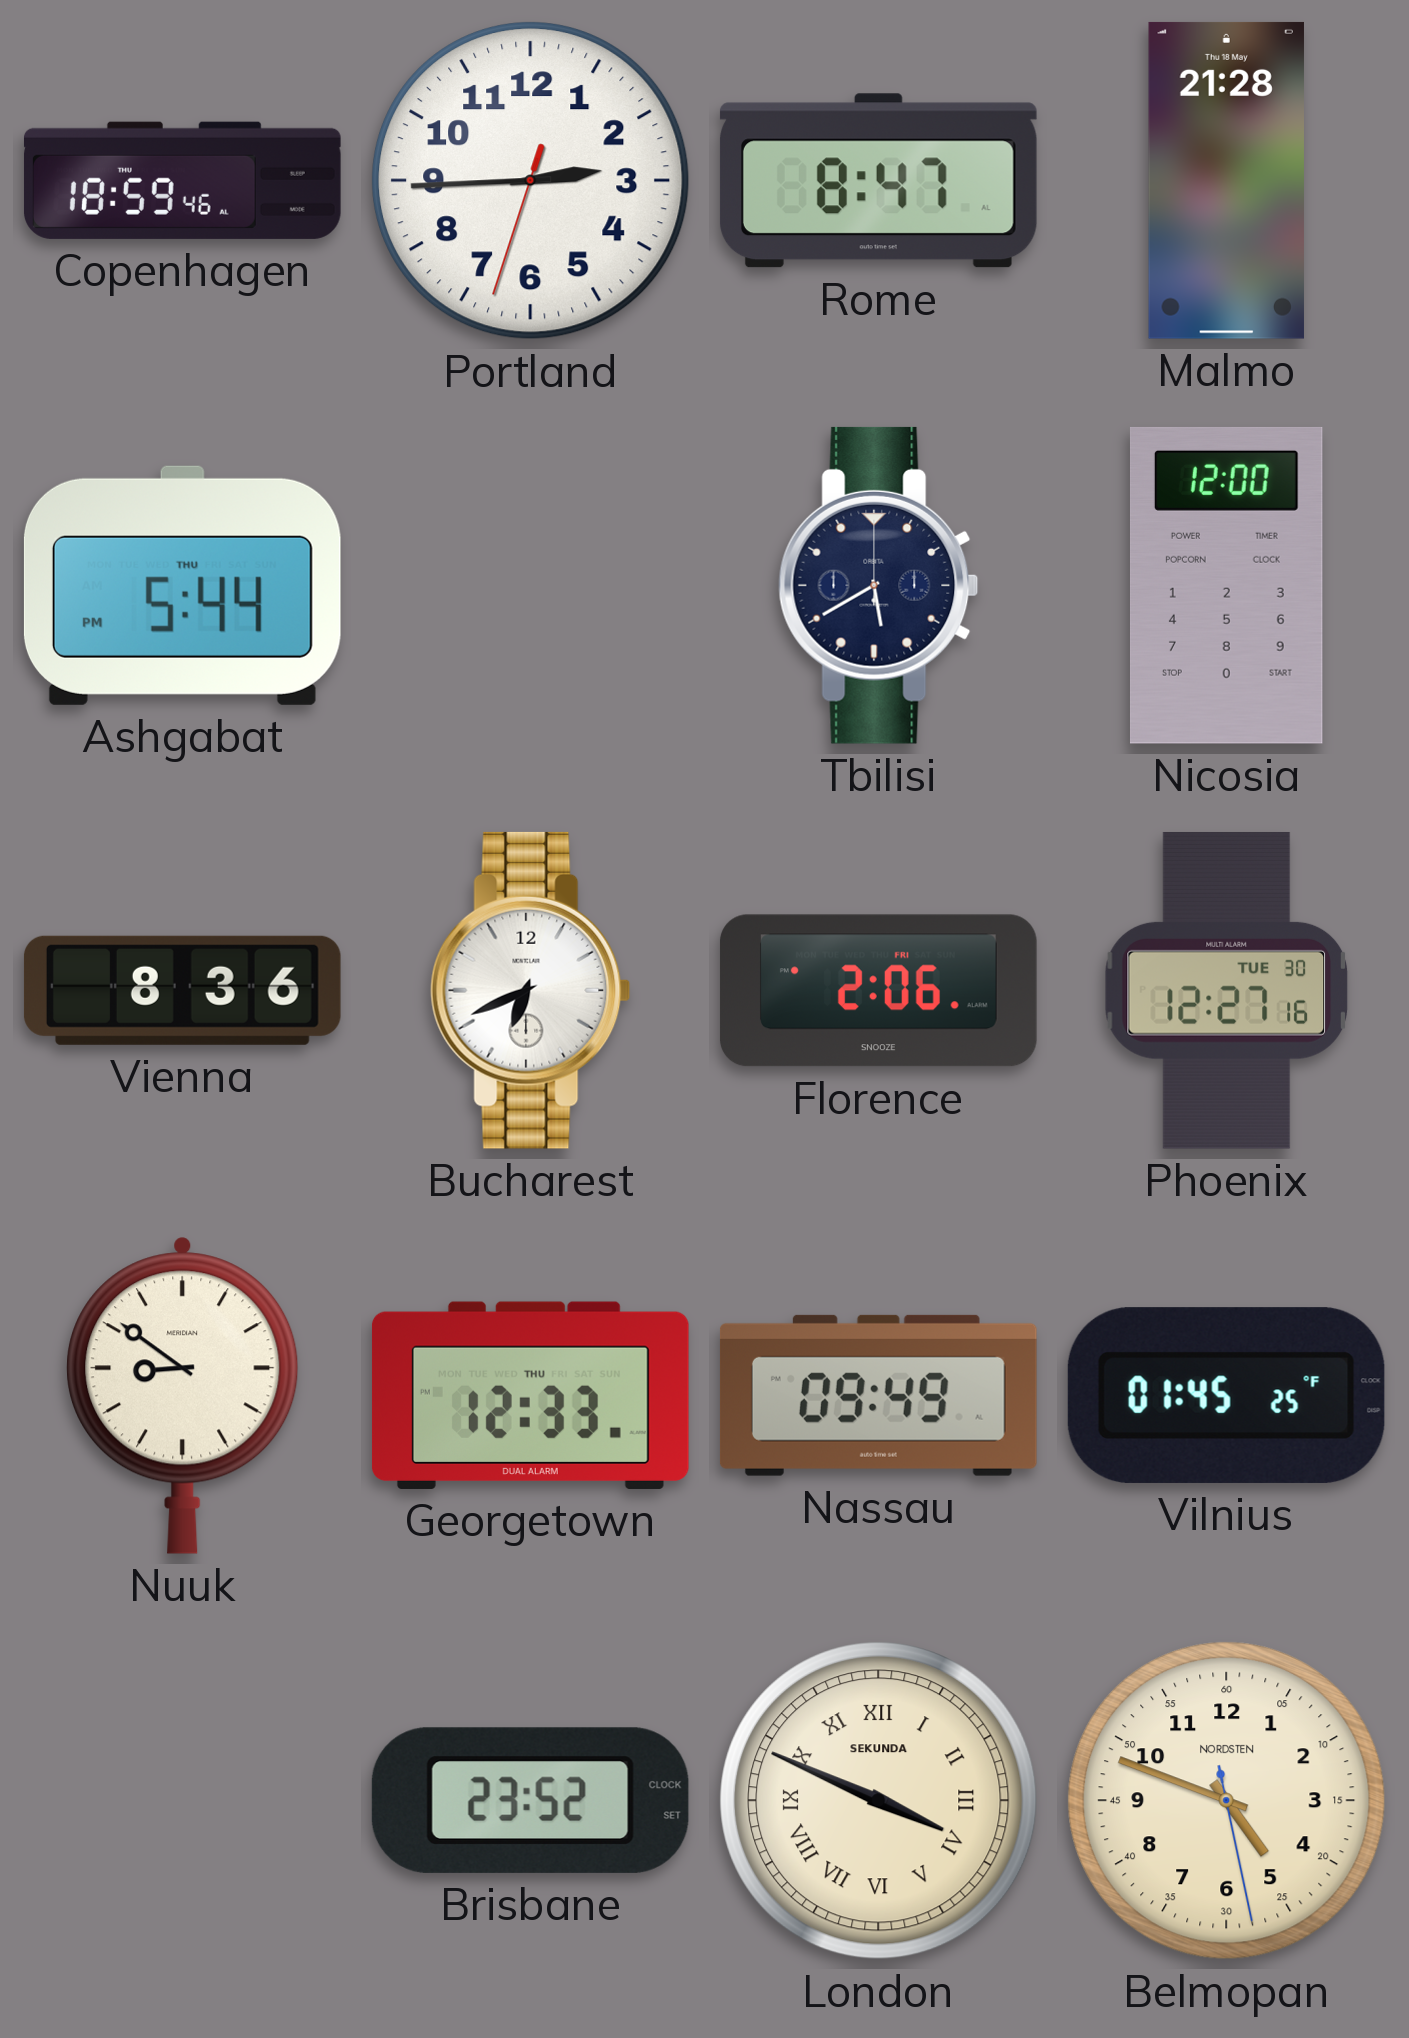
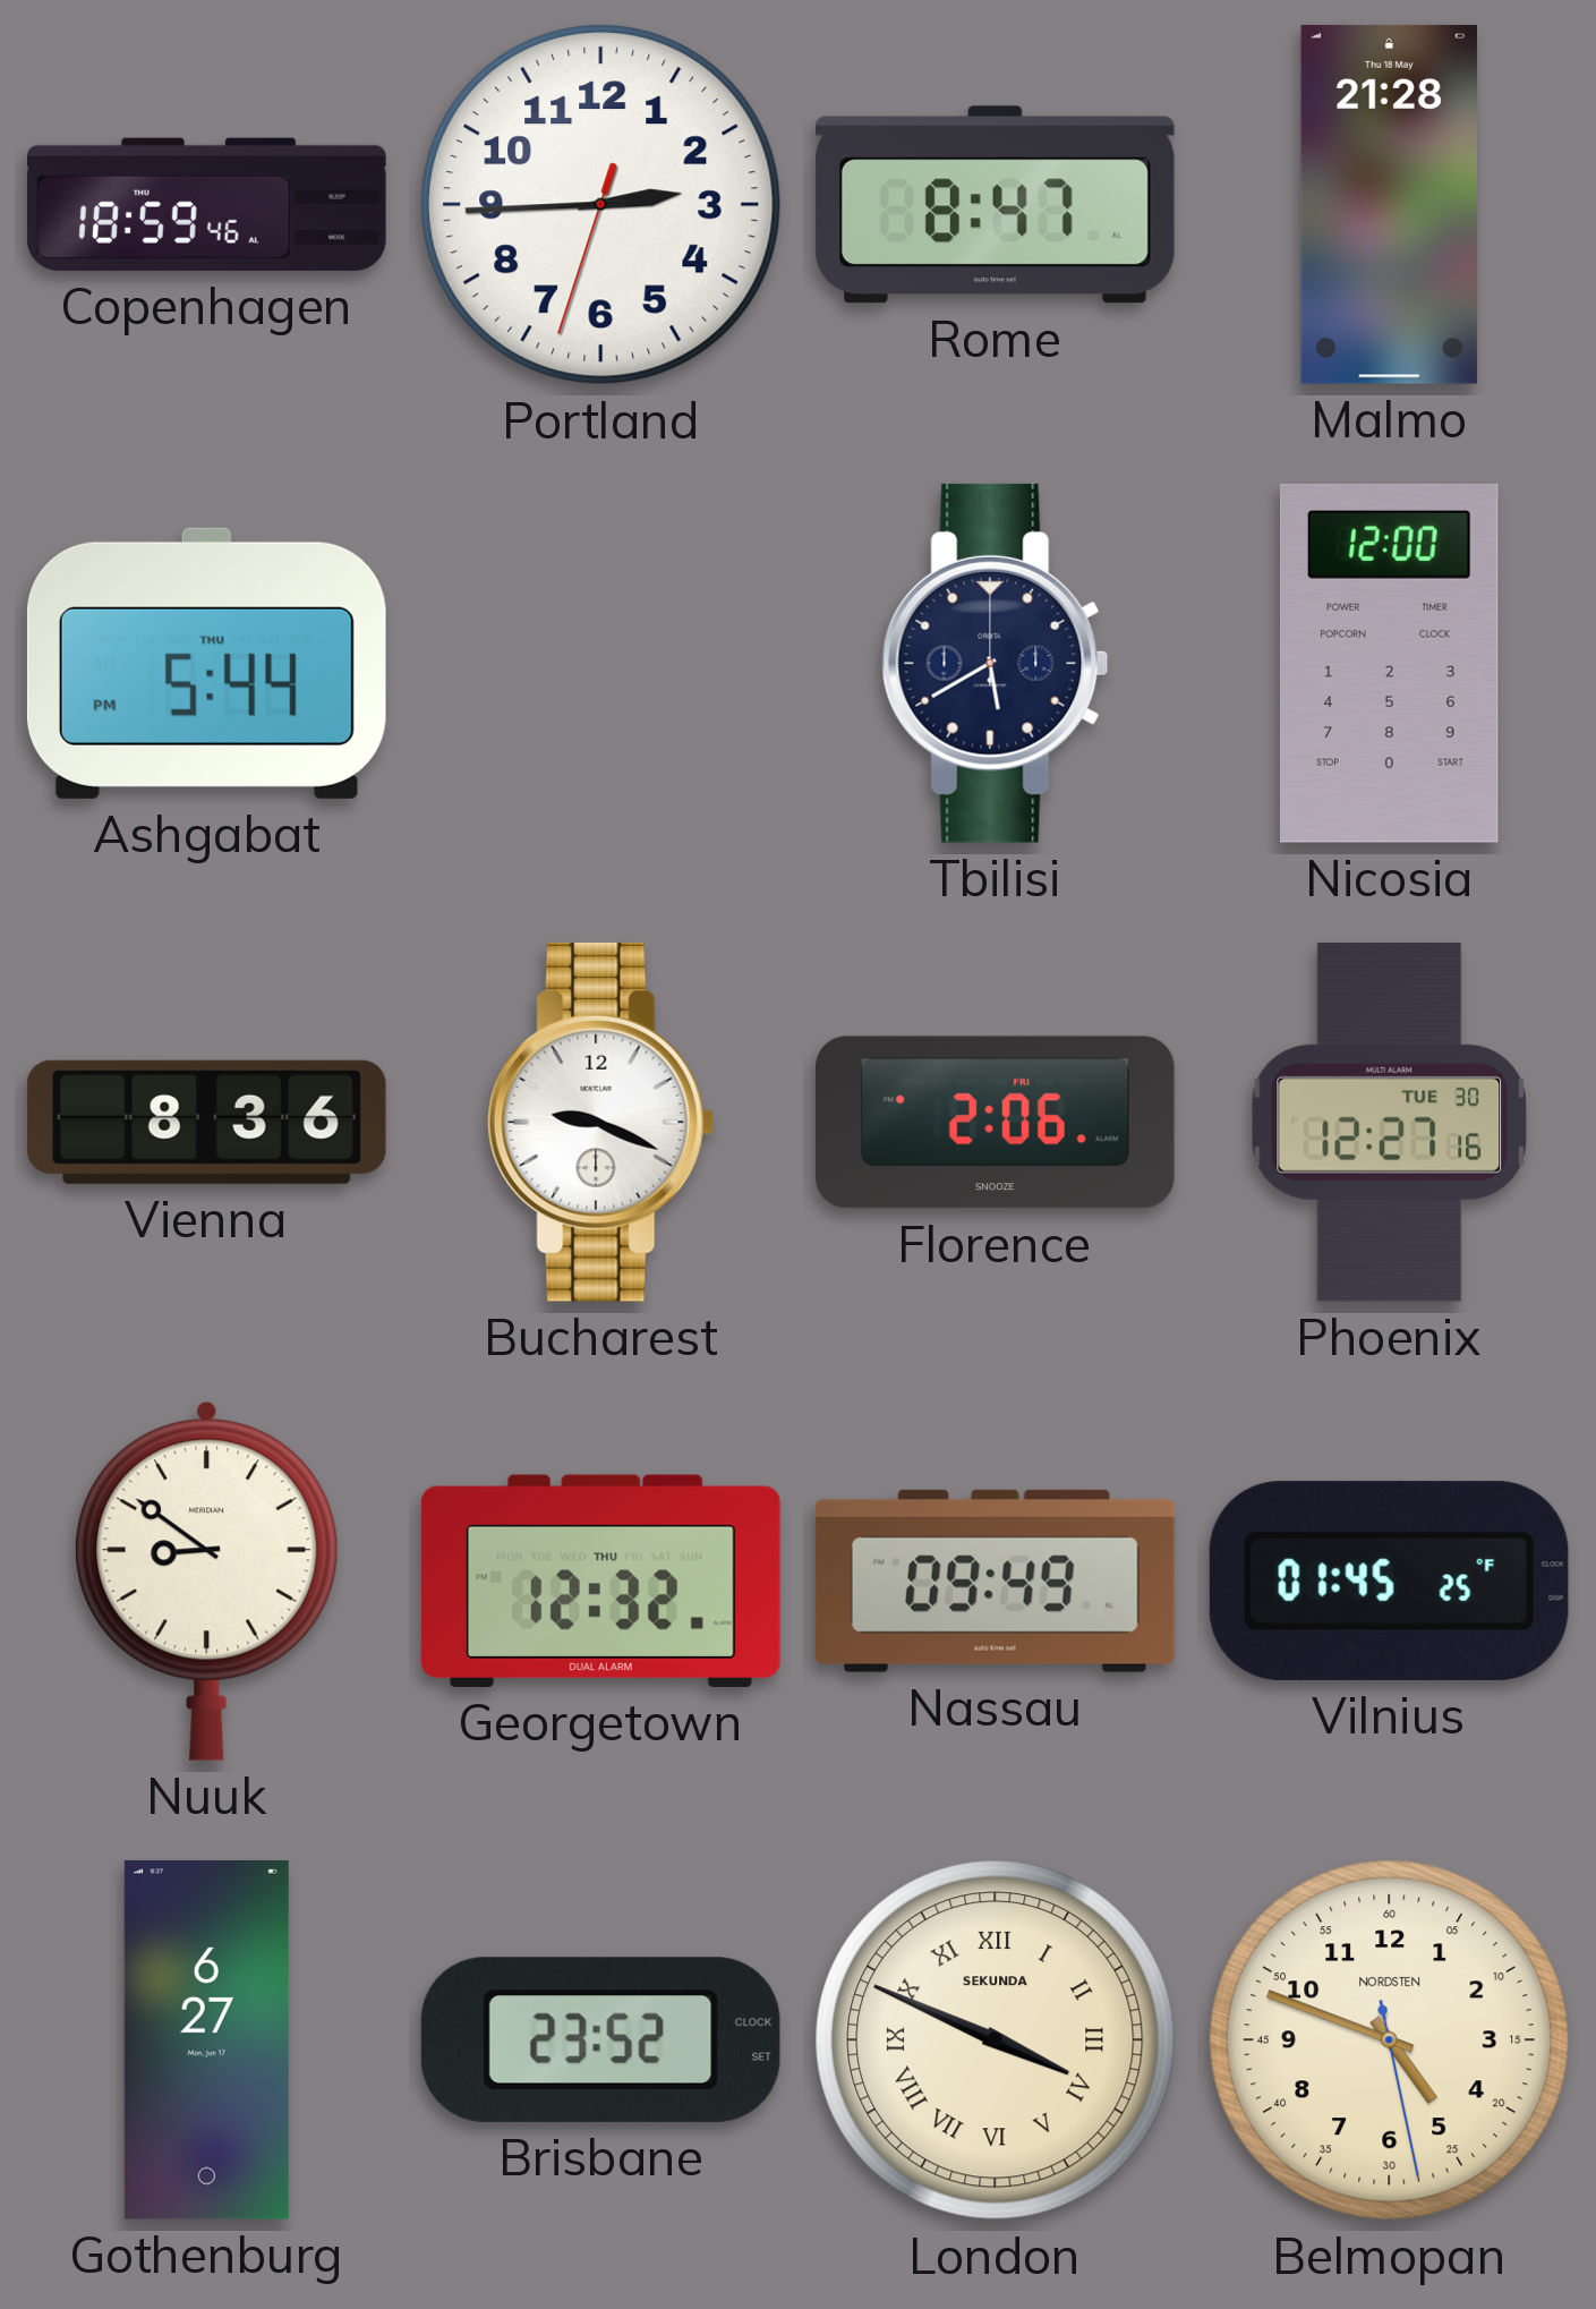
Bucharest: 6:41 -> 9:19
Georgetown: 12:33 -> 12:32
Gothenburg: none -> 6:27
